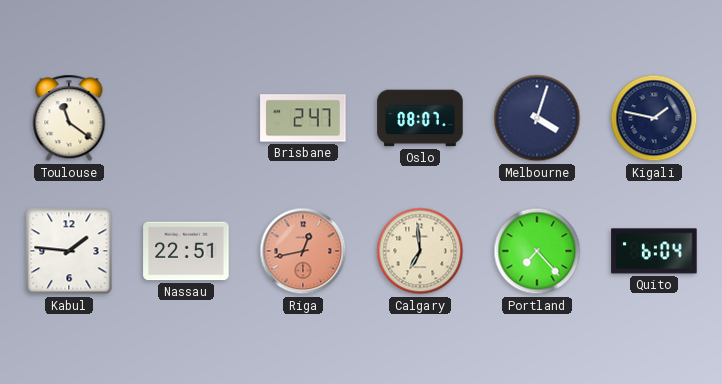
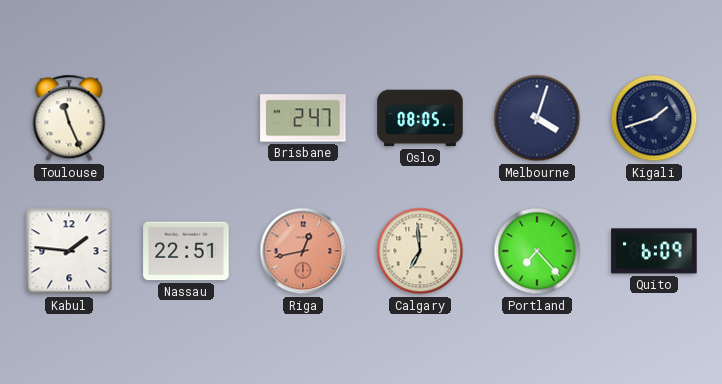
Toulouse: 11:21 -> 11:26
Oslo: 08:07 -> 08:05
Kigali: 1:47 -> 1:42
Quito: 6:04 -> 6:09
